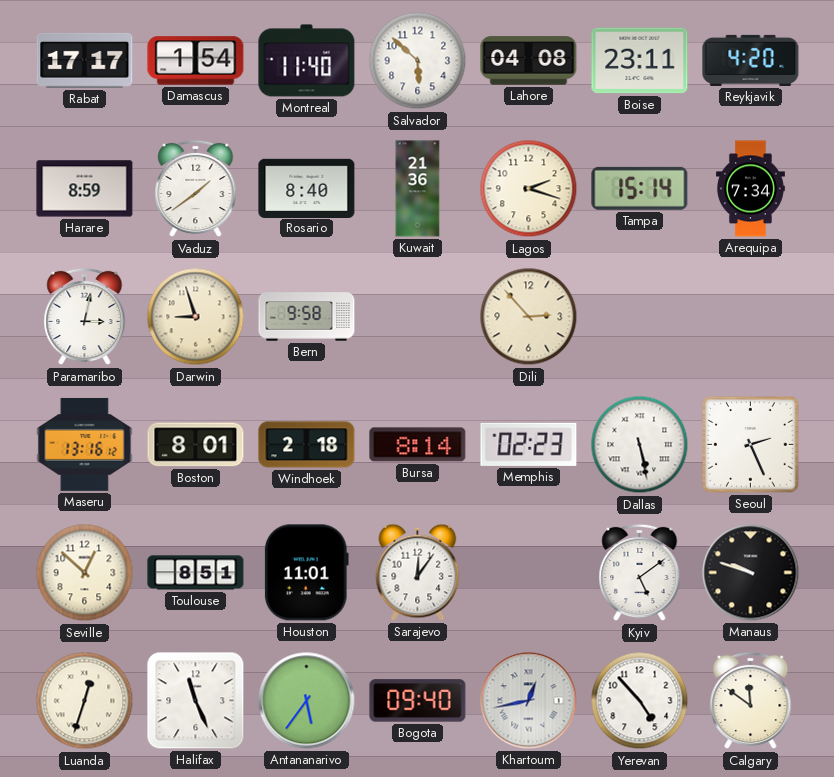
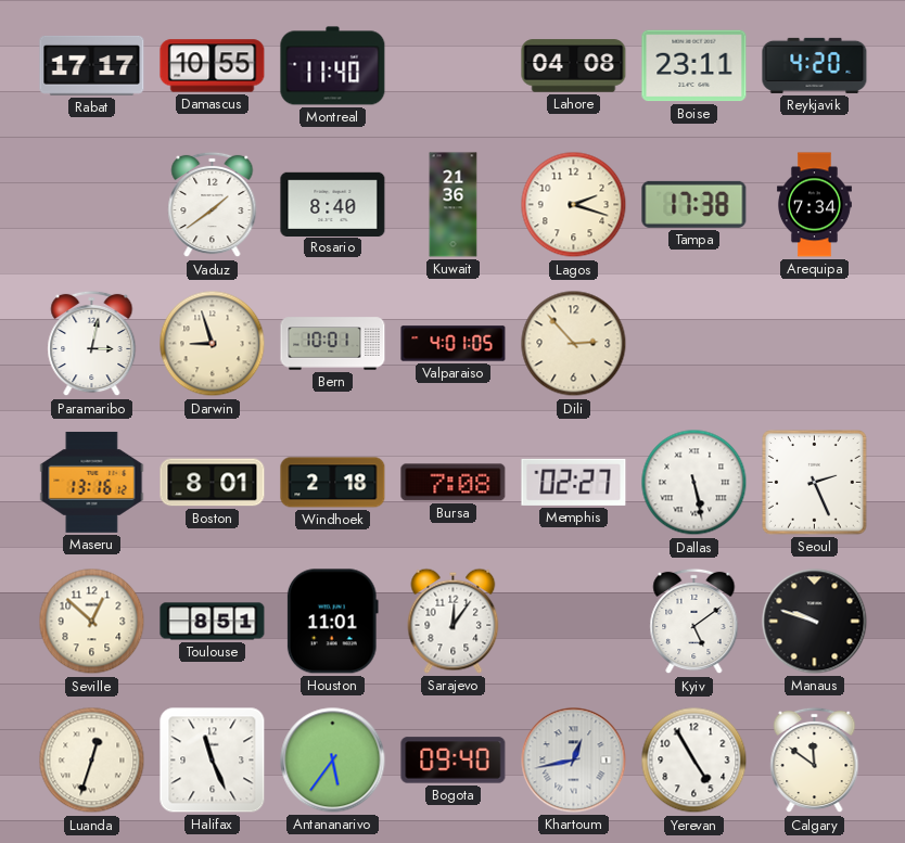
Damascus: 1:54 -> 10:55
Salvador: 5:52 -> none
Harare: 8:59 -> none
Tampa: 15:14 -> 17:38
Bern: 9:58 -> 10:01
Valparaiso: none -> 4:01
Bursa: 8:14 -> 7:08
Memphis: 02:23 -> 02:27
Yerevan: 4:53 -> 4:55
